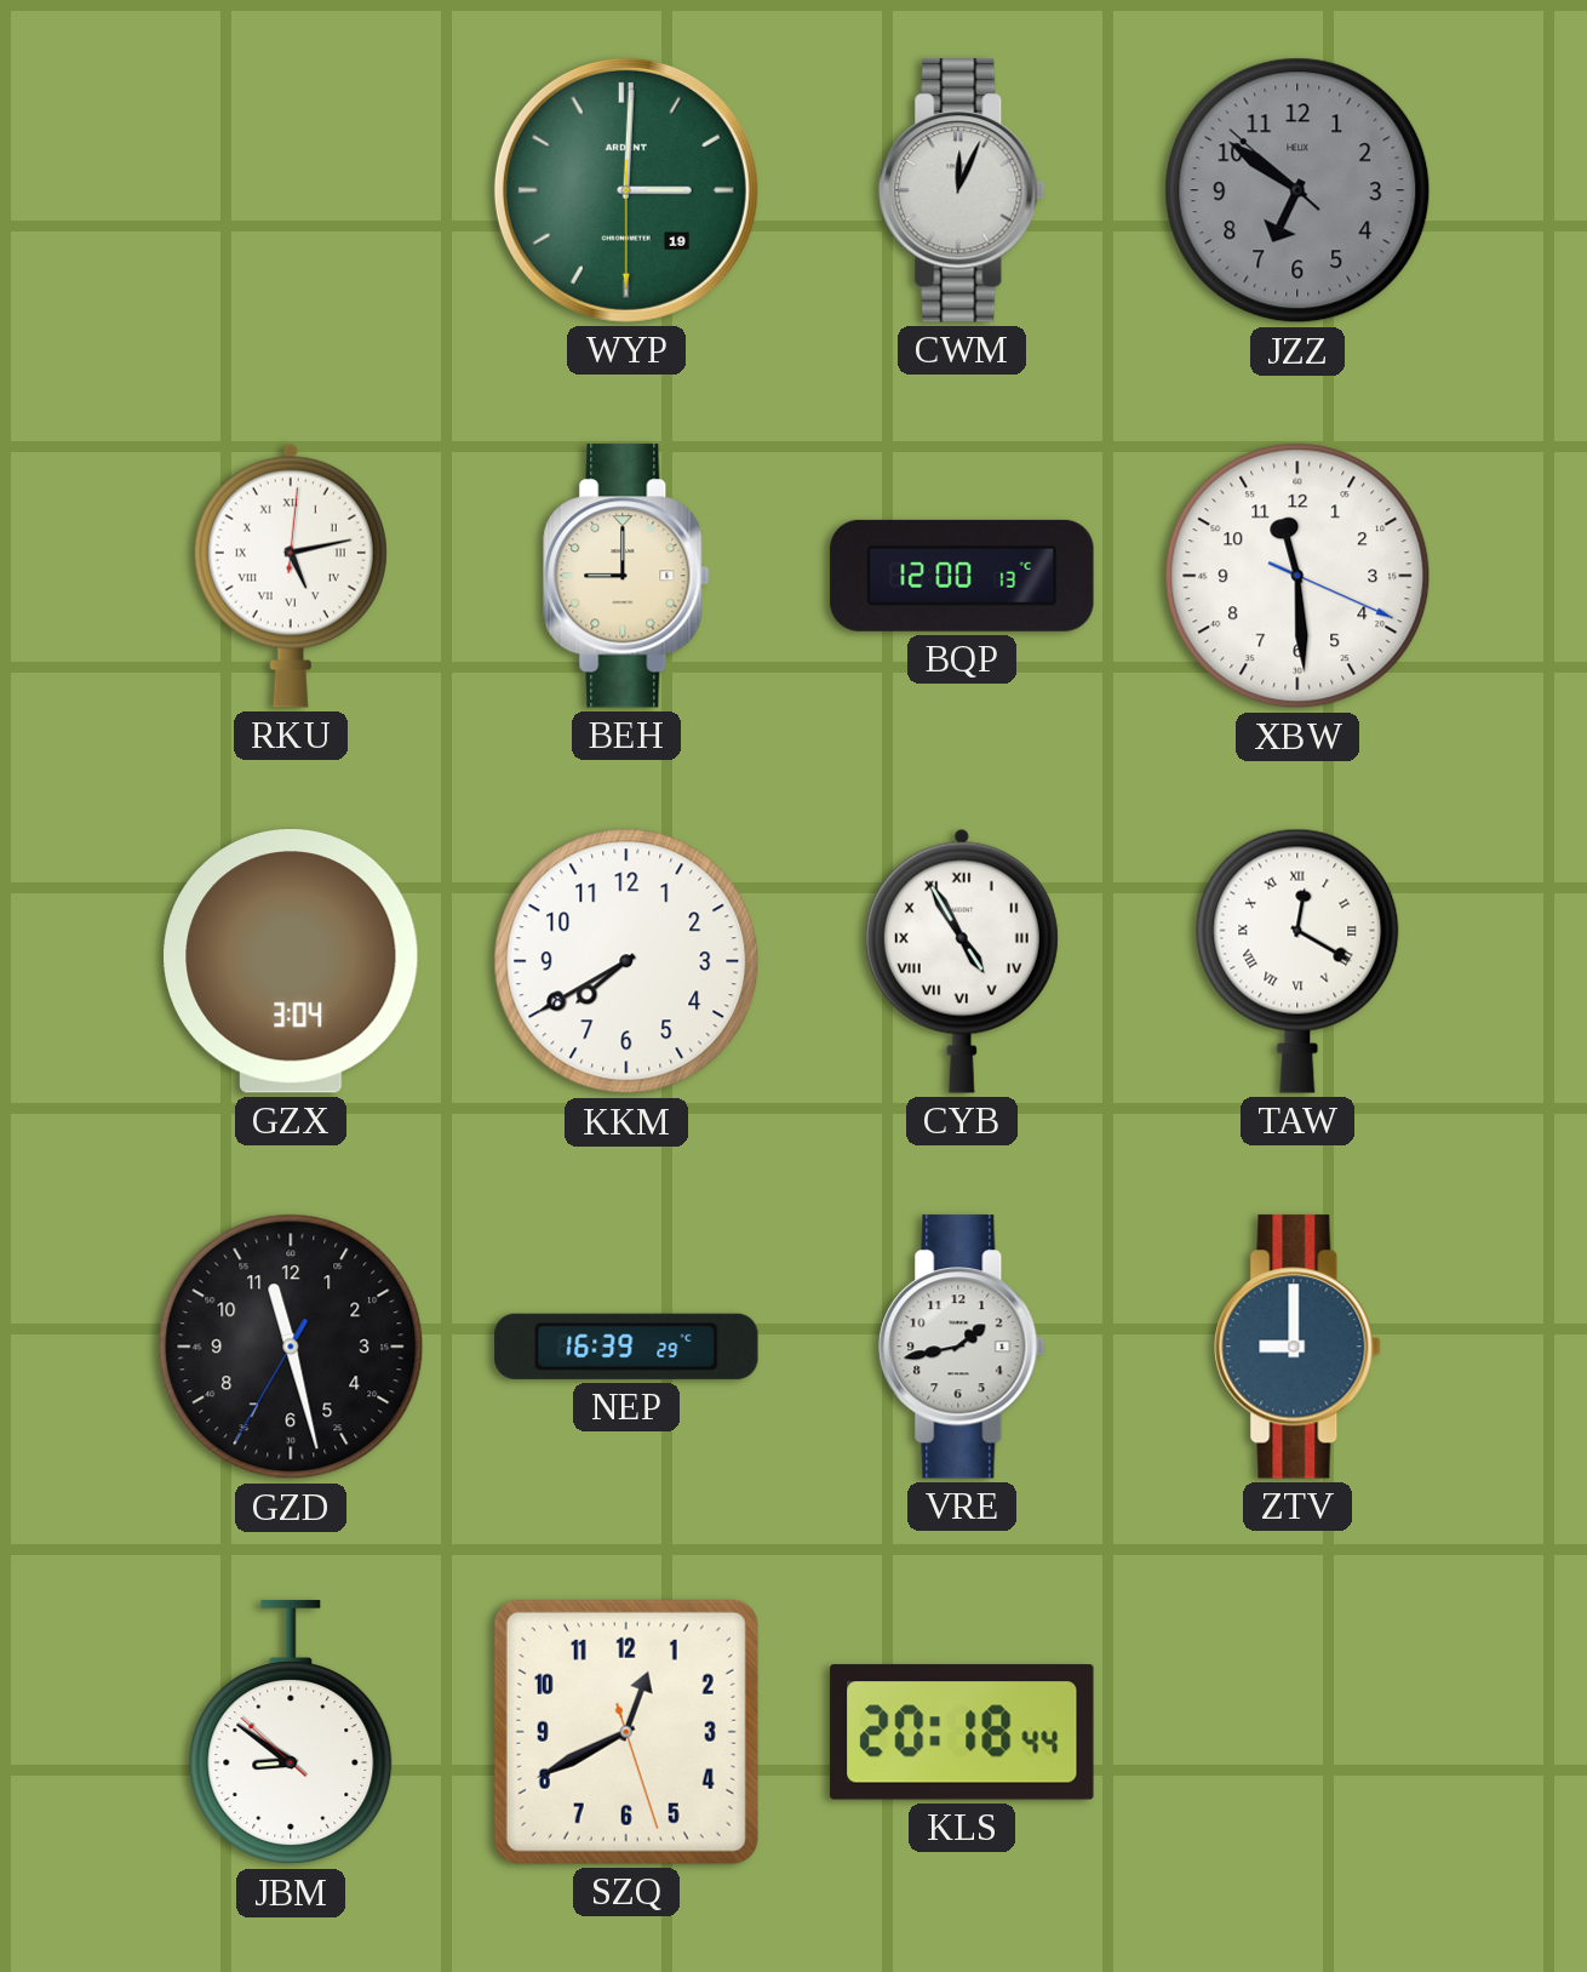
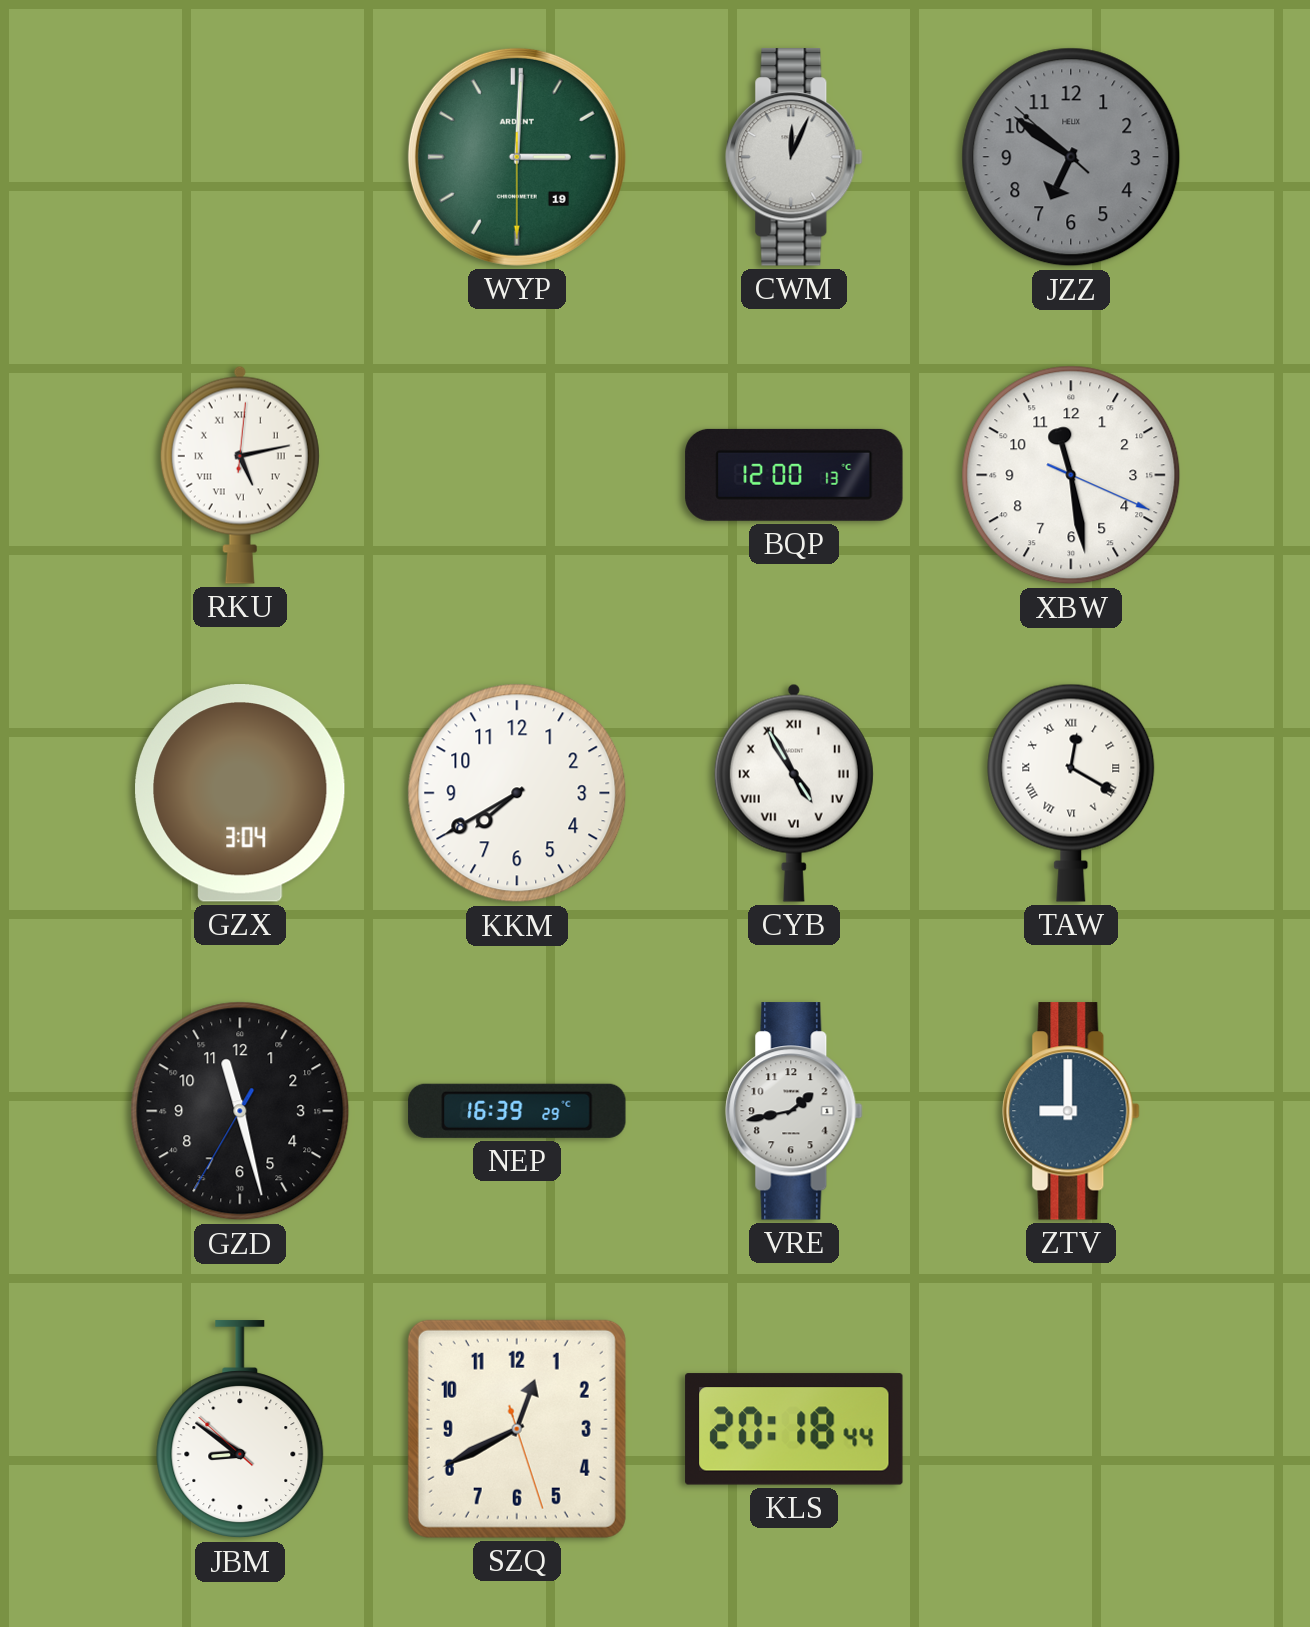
BEH: 9:00 -> none
XBW: 11:29 -> 11:28
